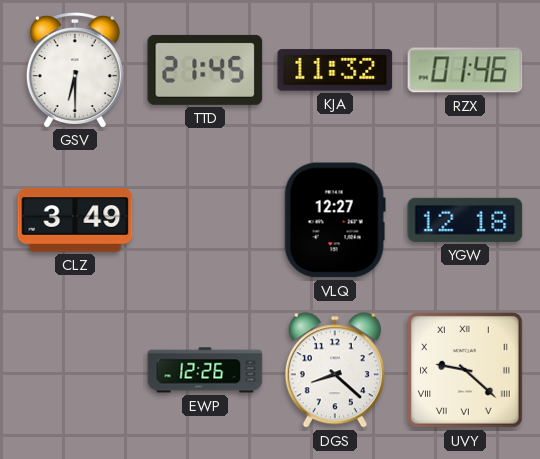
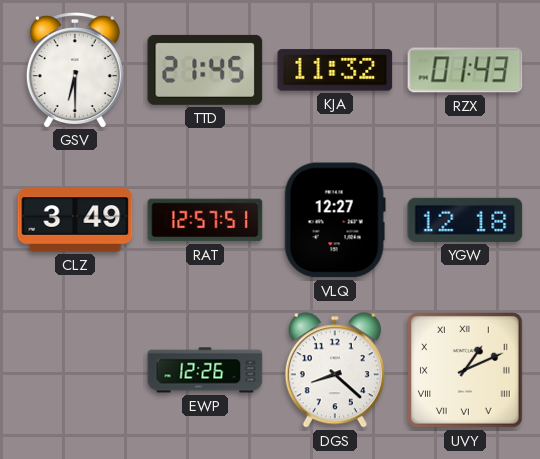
RZX: 01:46 -> 01:43
RAT: none -> 12:57
UVY: 9:22 -> 1:11
